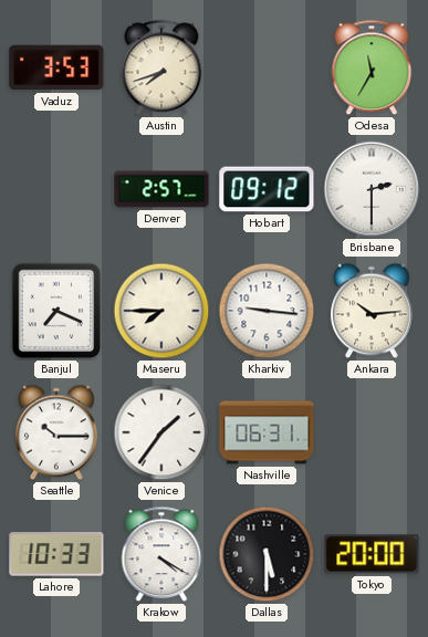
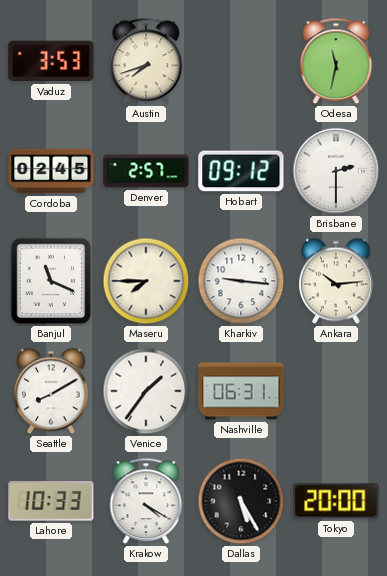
Odesa: 11:35 -> 11:32
Cordoba: none -> 02:45
Banjul: 7:19 -> 11:19
Seattle: 10:15 -> 8:10
Dallas: 5:30 -> 5:25
